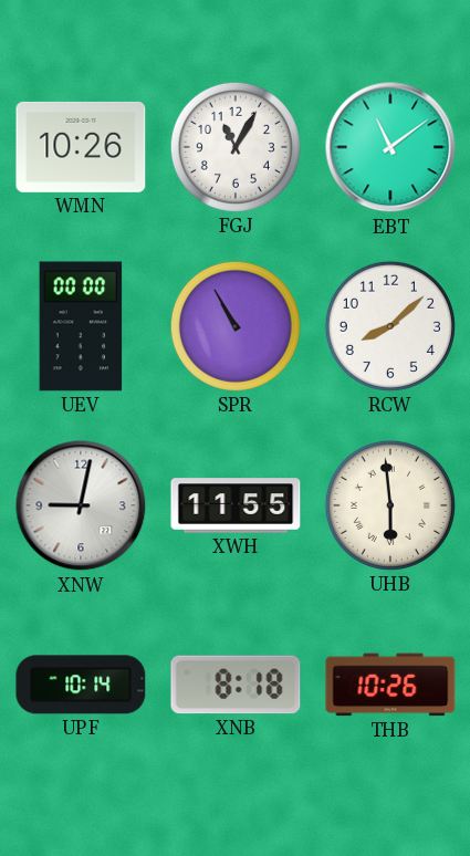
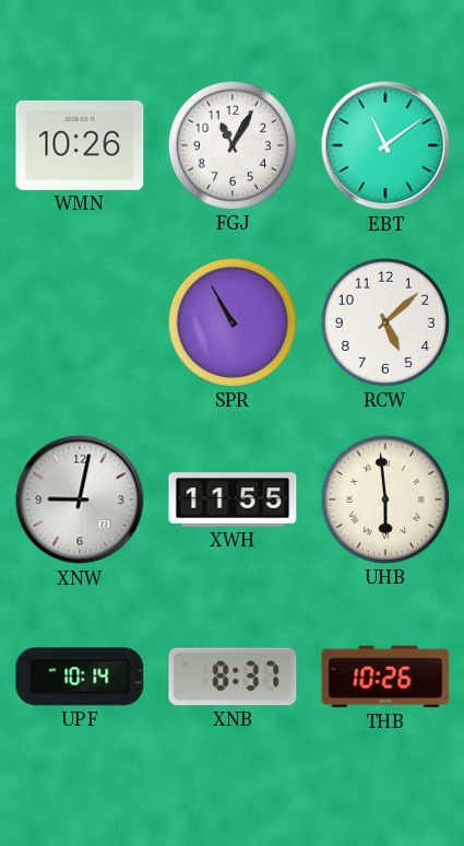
UEV: 00:00 -> none
RCW: 8:08 -> 5:08
XNB: 8:18 -> 8:37
